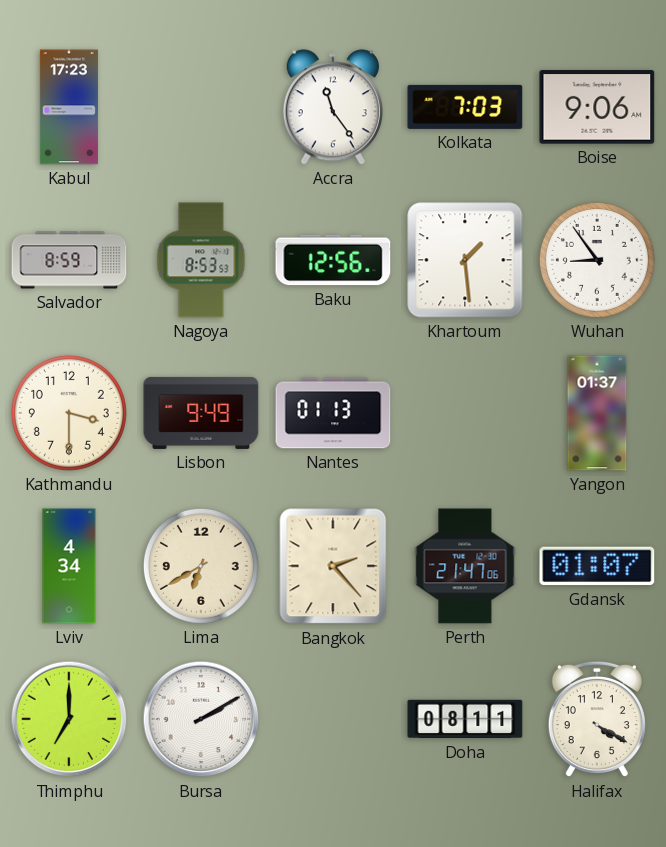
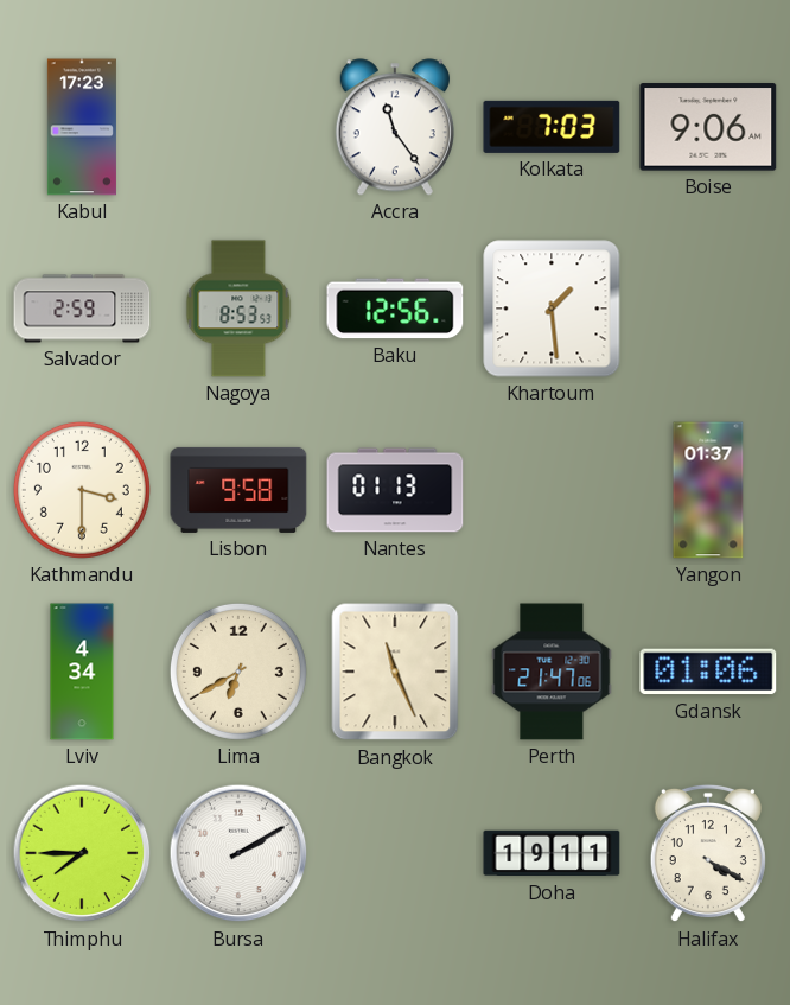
Salvador: 8:59 -> 2:59
Wuhan: 8:54 -> none
Lisbon: 9:49 -> 9:58
Bangkok: 2:23 -> 11:26
Gdansk: 01:07 -> 01:06
Thimphu: 7:00 -> 7:45
Doha: 08:11 -> 19:11
